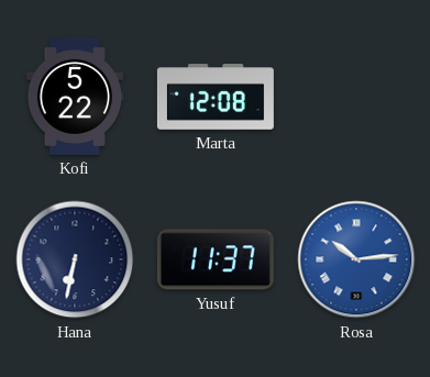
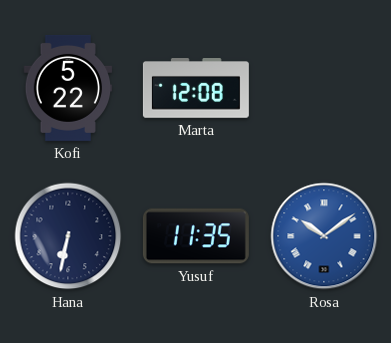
Yusuf: 11:37 -> 11:35
Rosa: 10:14 -> 10:09
